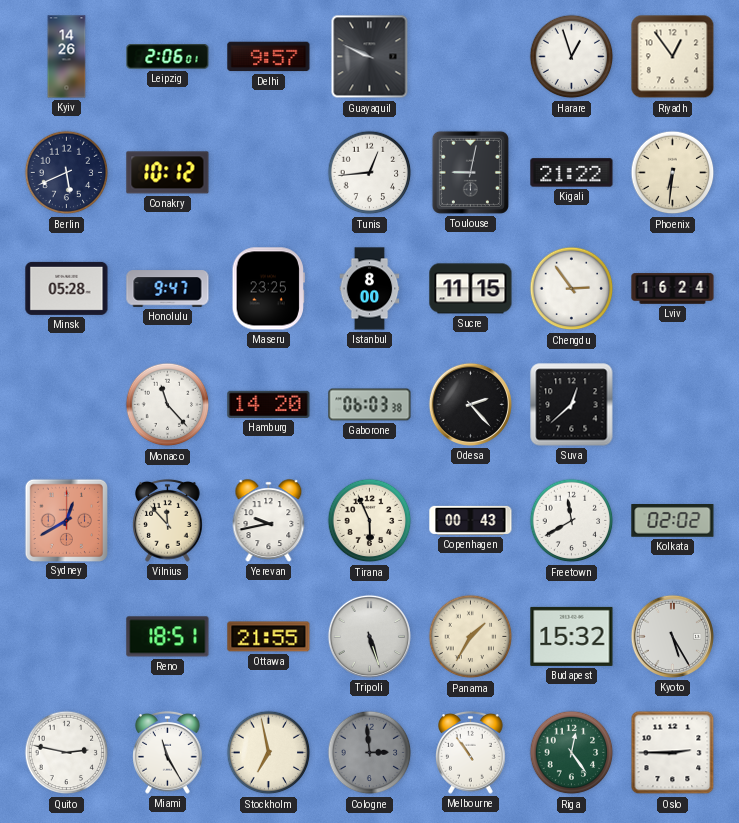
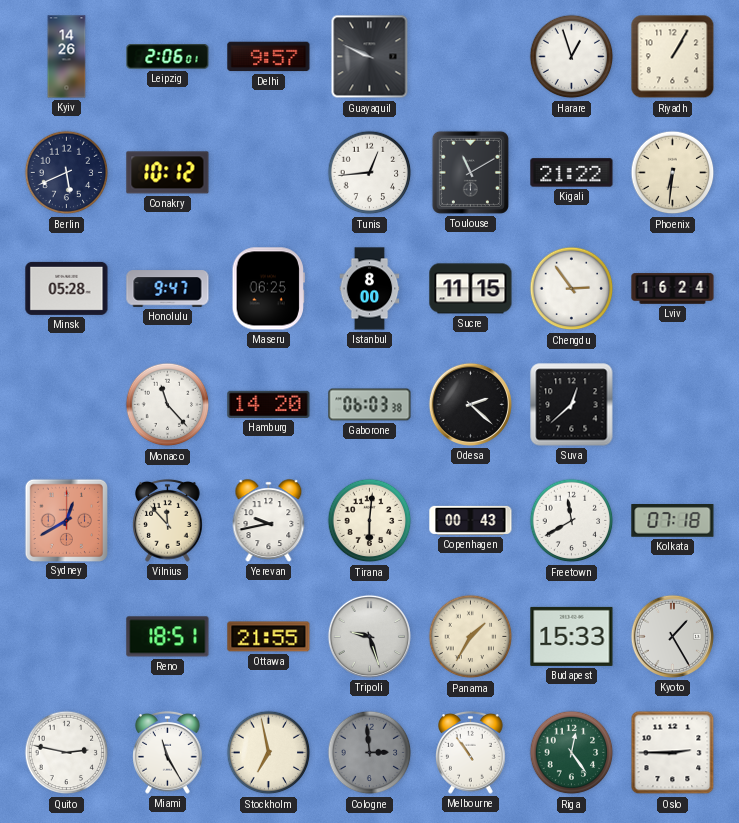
Riyadh: 12:54 -> 1:05
Toulouse: 9:02 -> 11:10
Maseru: 23:25 -> 06:25
Odesa: 2:23 -> 2:22
Tirana: 5:56 -> 6:01
Kolkata: 02:02 -> 07:18
Tripoli: 5:27 -> 9:27
Budapest: 15:32 -> 15:33
Kyoto: 5:25 -> 1:25
